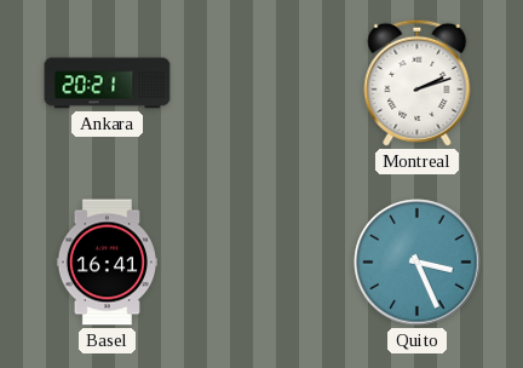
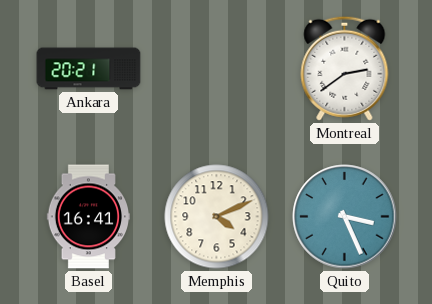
Montreal: 2:12 -> 2:39
Memphis: none -> 4:11
